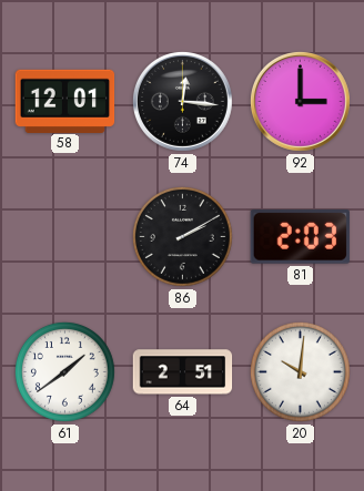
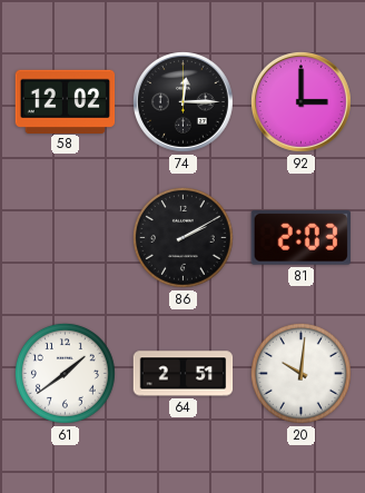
58: 12:01 -> 12:02
74: 12:16 -> 12:15
